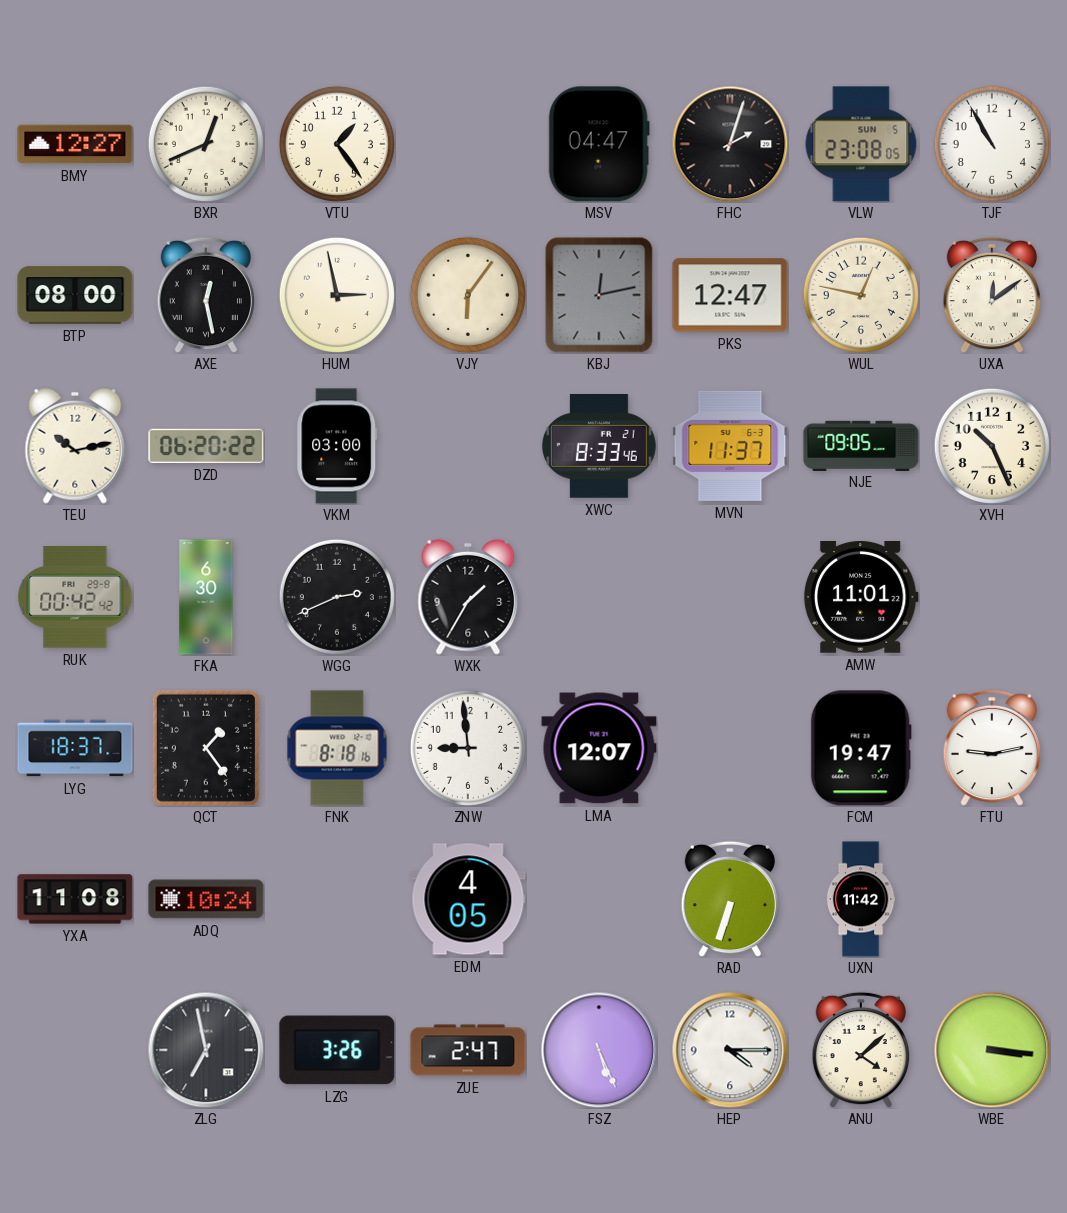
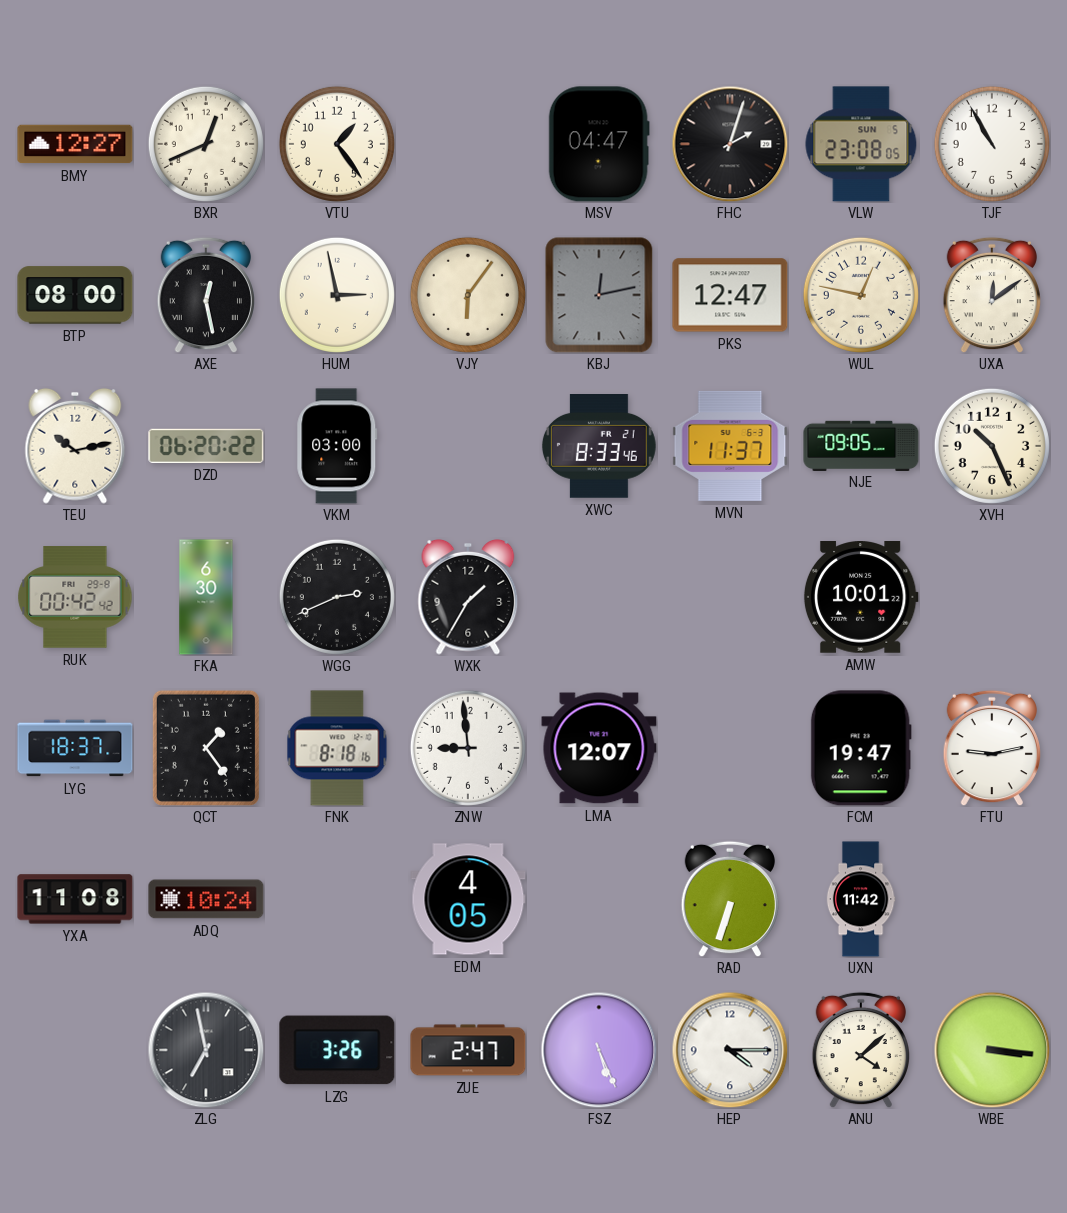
AMW: 11:01 -> 10:01
